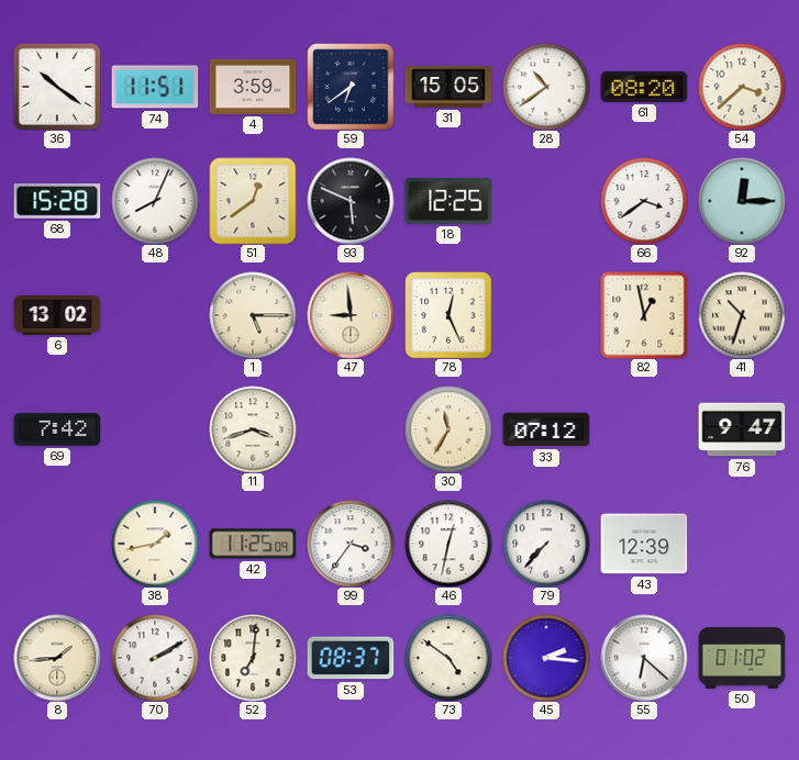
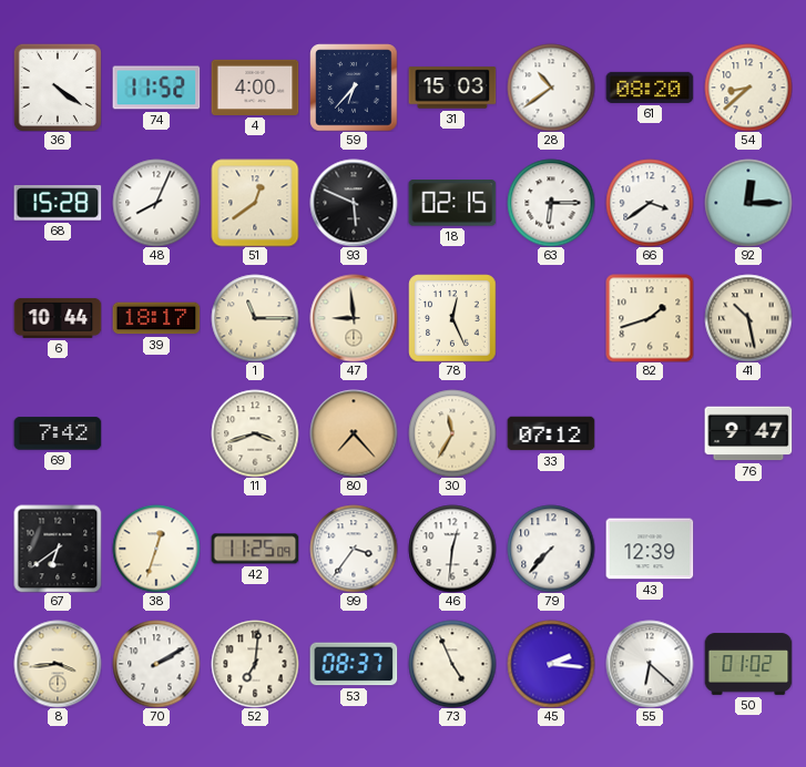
36: 10:21 -> 4:21
74: 11:51 -> 11:52
4: 3:59 -> 4:00
59: 6:39 -> 6:37
31: 15:05 -> 15:03
54: 3:38 -> 8:38
18: 12:25 -> 02:15
63: none -> 6:15
6: 13:02 -> 10:44
39: none -> 18:17
1: 5:15 -> 11:15
82: 12:58 -> 1:42
41: 10:33 -> 10:28
80: none -> 7:23
67: none -> 6:39
38: 1:43 -> 12:33
46: 12:32 -> 12:31
8: 1:44 -> 3:44
73: 4:51 -> 4:56
